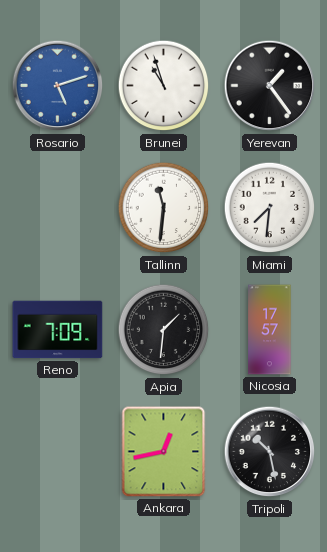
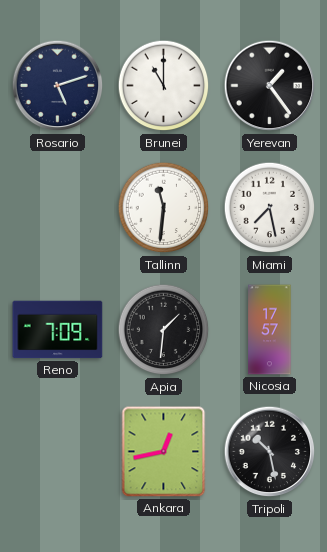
Rosario dial: blue -> navy
Brunei: 10:57 -> 11:00
Miami: 7:31 -> 7:28
